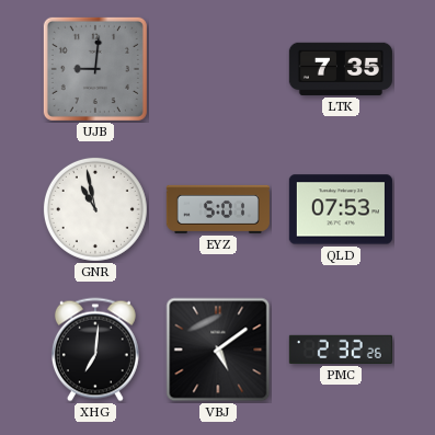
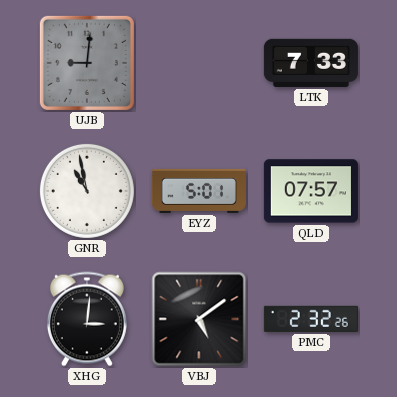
LTK: 7:35 -> 7:33
QLD: 07:53 -> 07:57
XHG: 7:01 -> 3:01
